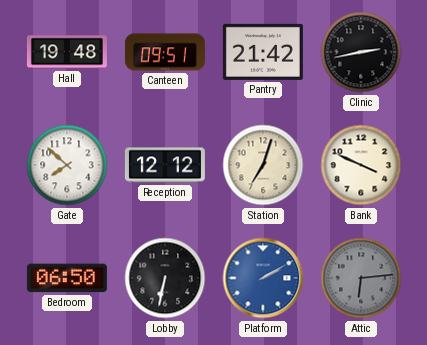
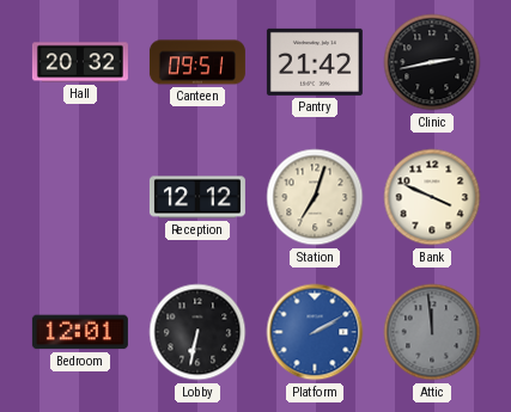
Hall: 19:48 -> 20:32
Gate: 7:52 -> none
Bedroom: 06:50 -> 12:01
Attic: 6:14 -> 11:59
